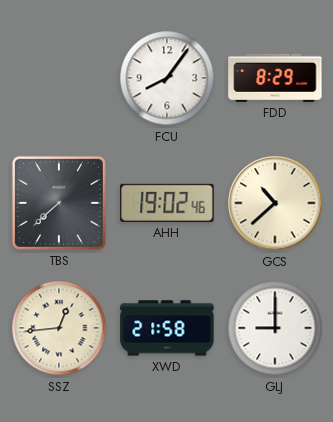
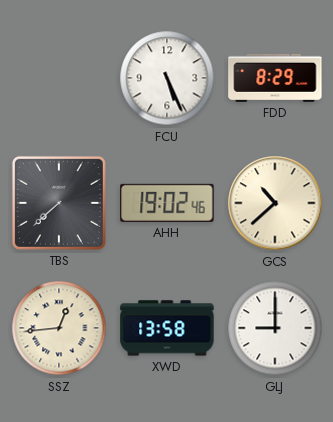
FCU: 8:06 -> 5:26
XWD: 21:58 -> 13:58
